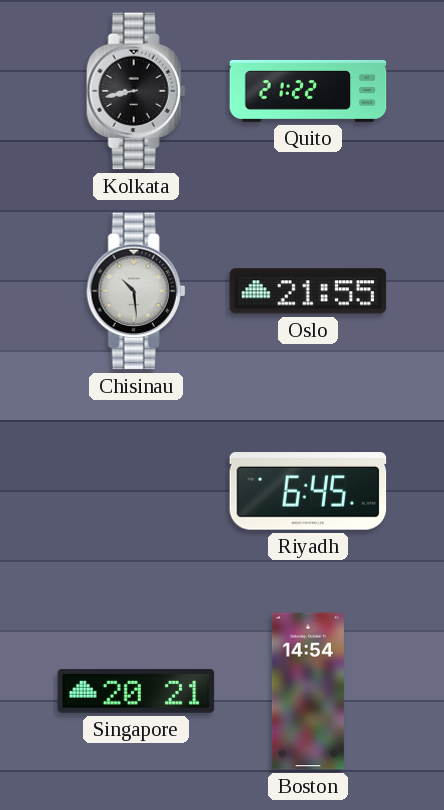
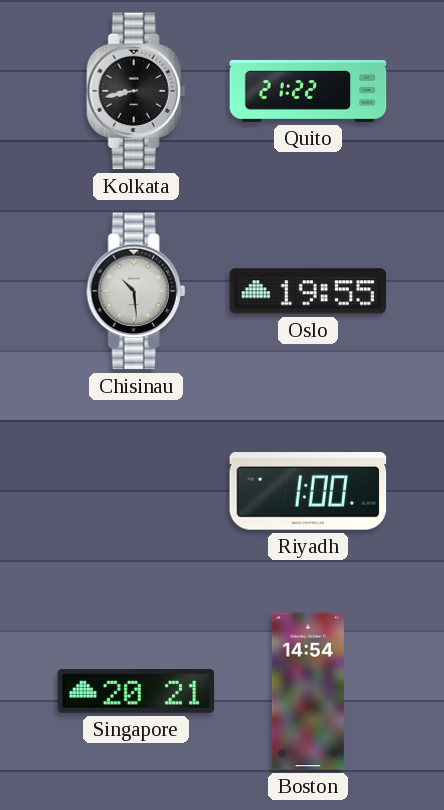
Oslo: 21:55 -> 19:55
Riyadh: 6:45 -> 1:00
